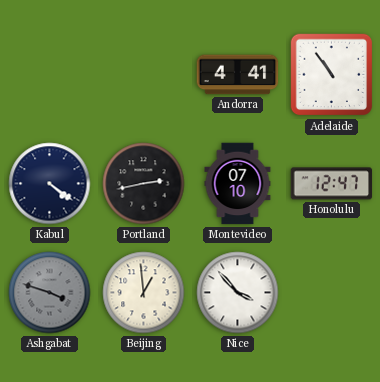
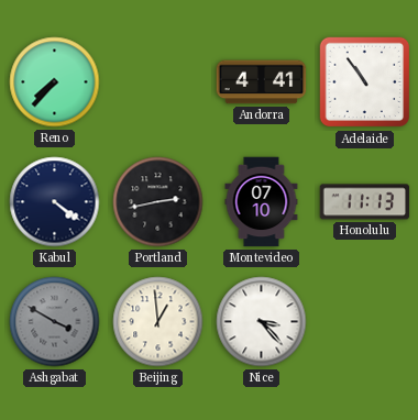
Reno: none -> 7:37
Honolulu: 12:47 -> 11:13
Ashgabat: 3:48 -> 3:50
Nice: 3:53 -> 3:23
